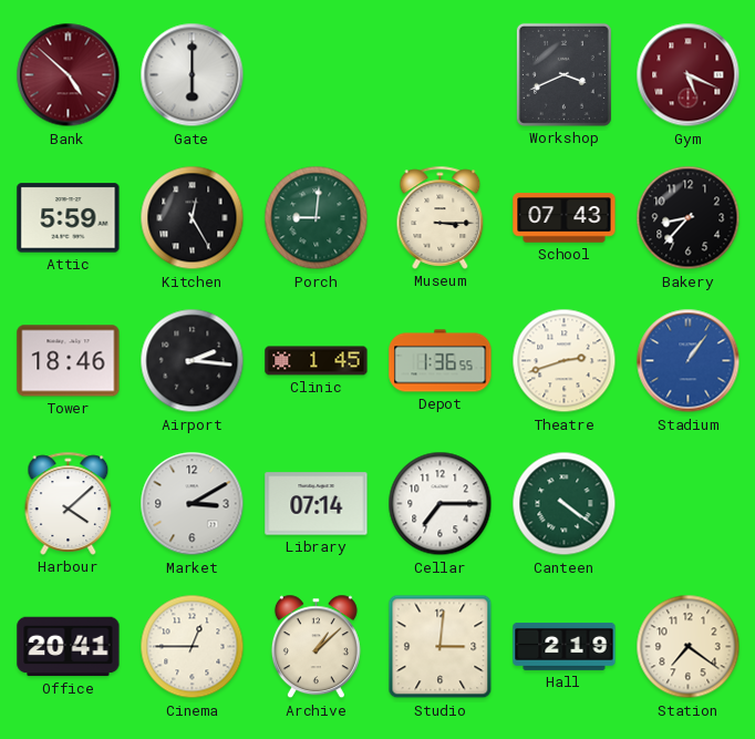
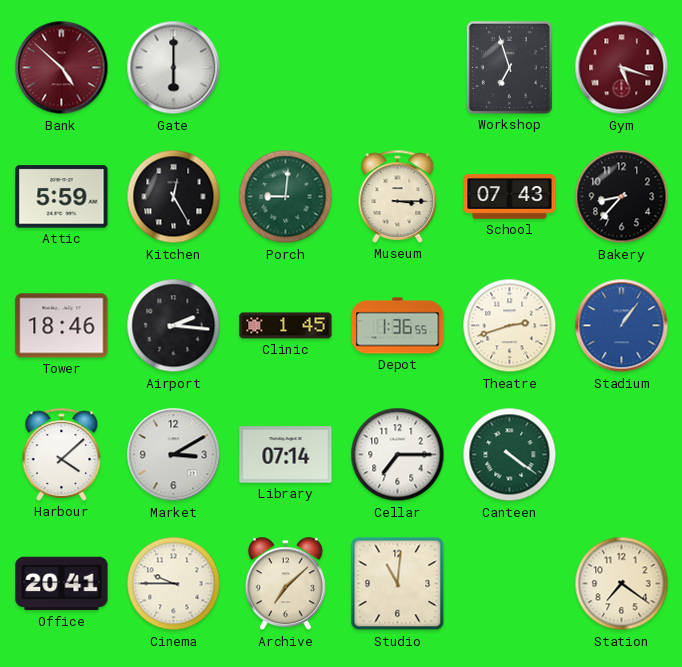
Workshop: 3:41 -> 6:57
Gym: 5:19 -> 5:18
Cinema: 12:45 -> 9:45
Archive: 1:08 -> 7:08
Studio: 3:01 -> 11:01
Hall: 2:19 -> none
